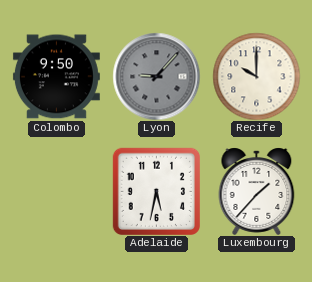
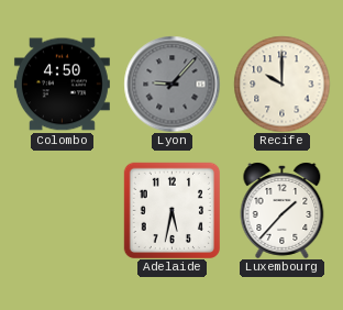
Colombo: 9:50 -> 4:50
